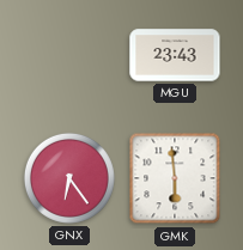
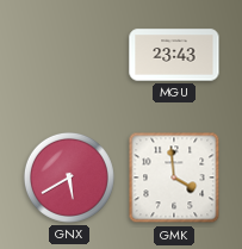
GNX: 6:24 -> 5:40
GMK: 5:59 -> 3:59
